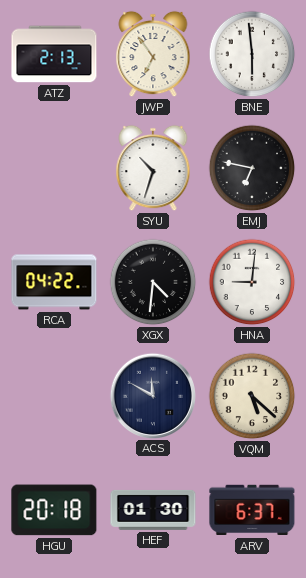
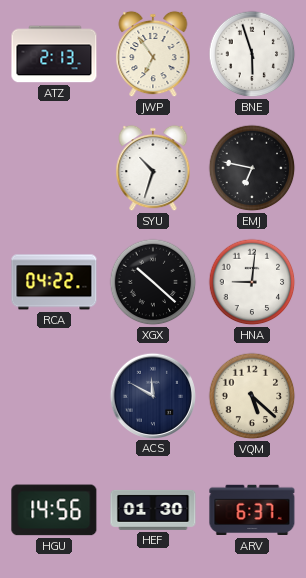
BNE: 5:59 -> 5:57
XGX: 4:31 -> 10:22
HGU: 20:18 -> 14:56
